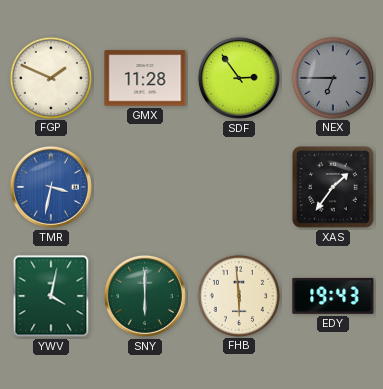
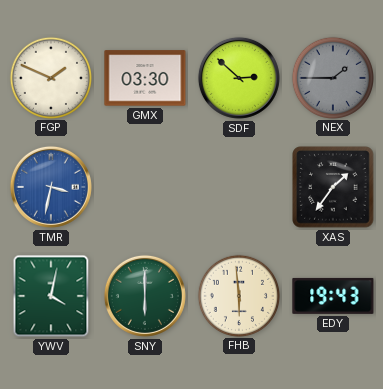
GMX: 11:28 -> 03:30
SDF: 2:54 -> 2:52
NEX: 6:45 -> 1:45
